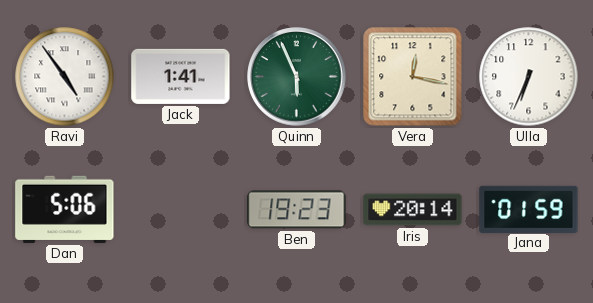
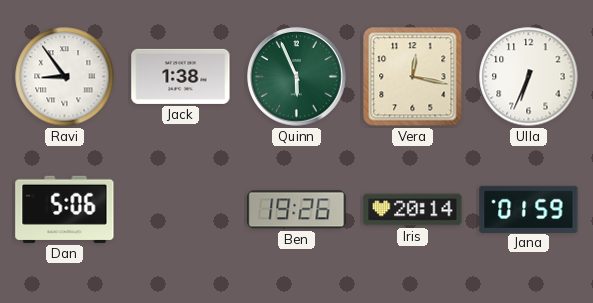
Ravi: 4:54 -> 8:54
Jack: 1:41 -> 1:38
Ben: 19:23 -> 19:26
